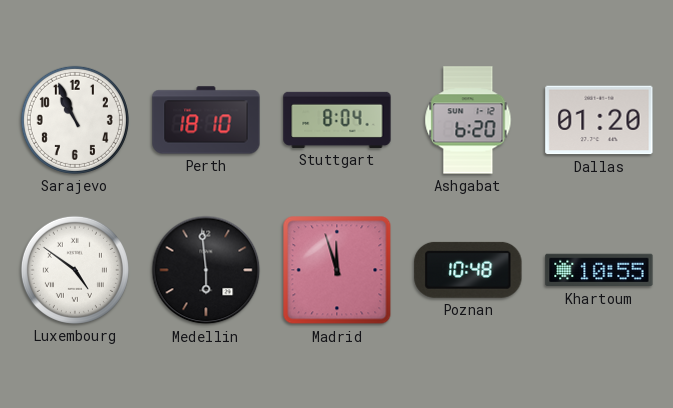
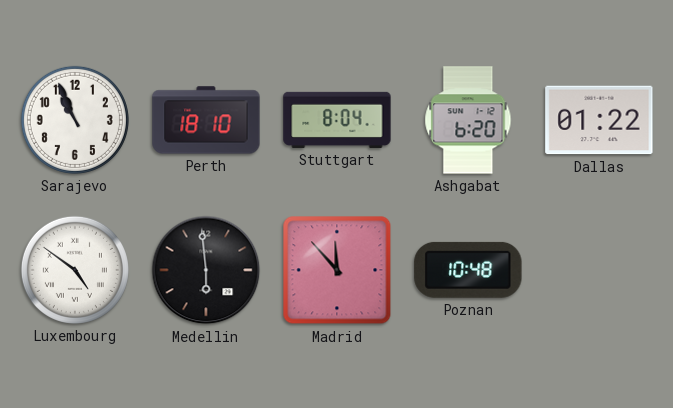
Dallas: 01:20 -> 01:22
Madrid: 11:57 -> 11:53
Khartoum: 10:55 -> none
